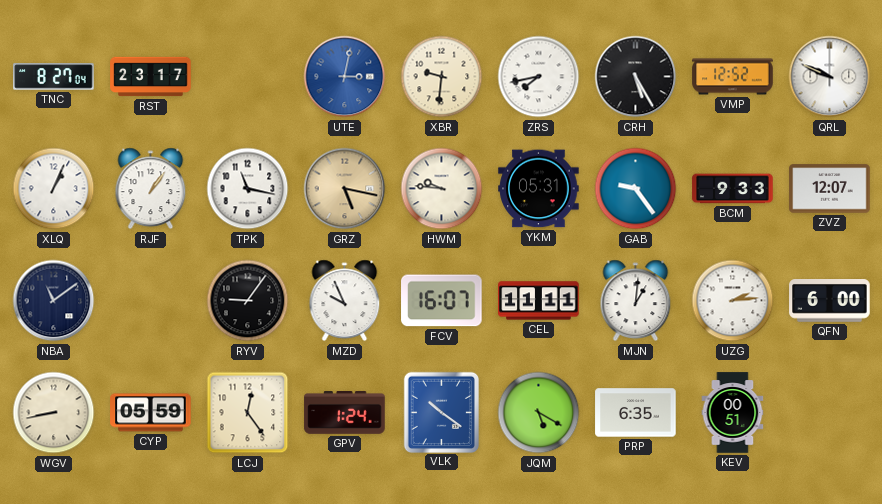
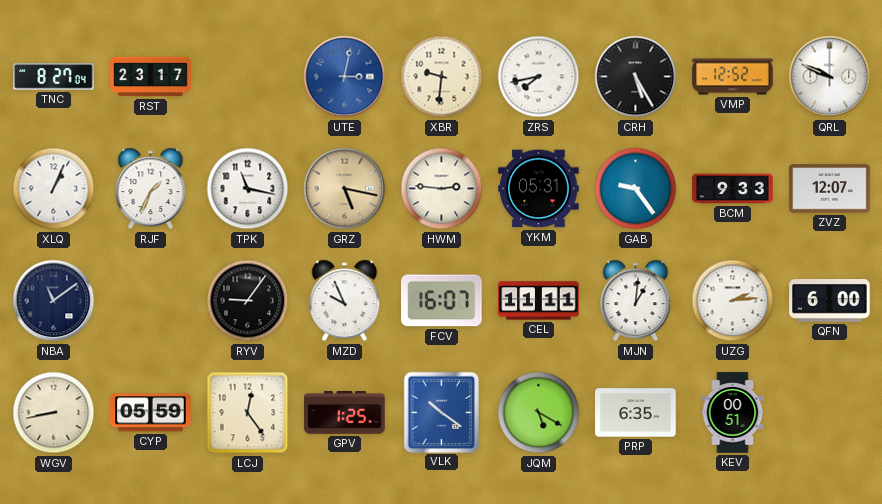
RJF: 1:06 -> 1:34
HWM: 9:46 -> 2:46
GPV: 1:24 -> 1:25
